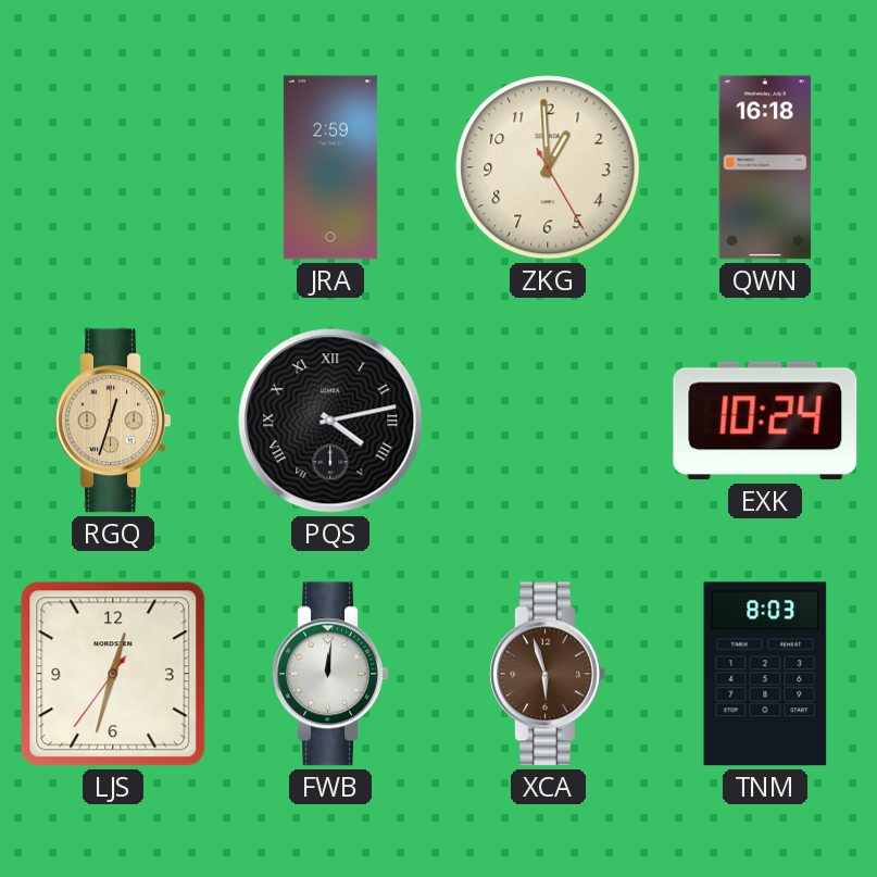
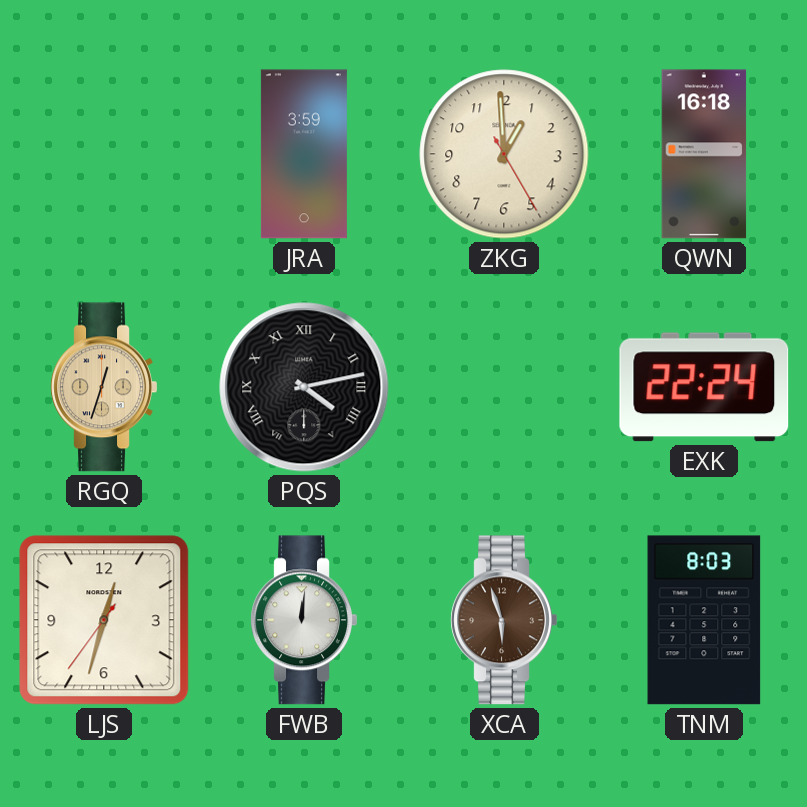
JRA: 2:59 -> 3:59
EXK: 10:24 -> 22:24
